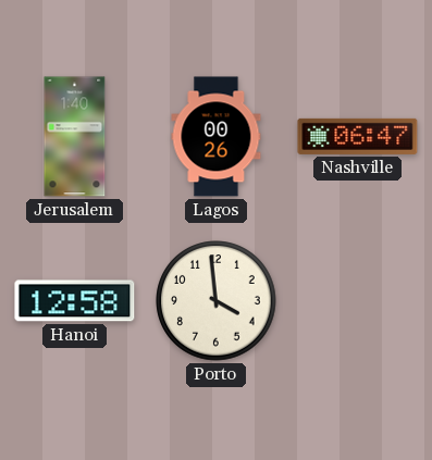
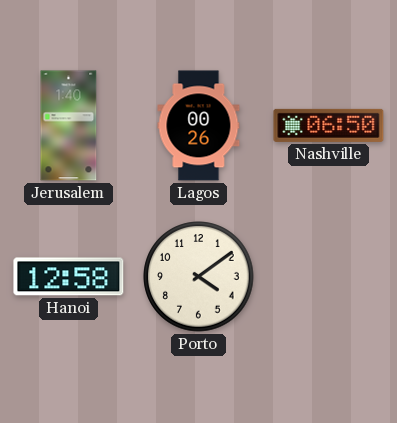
Nashville: 06:47 -> 06:50
Porto: 3:59 -> 4:09
